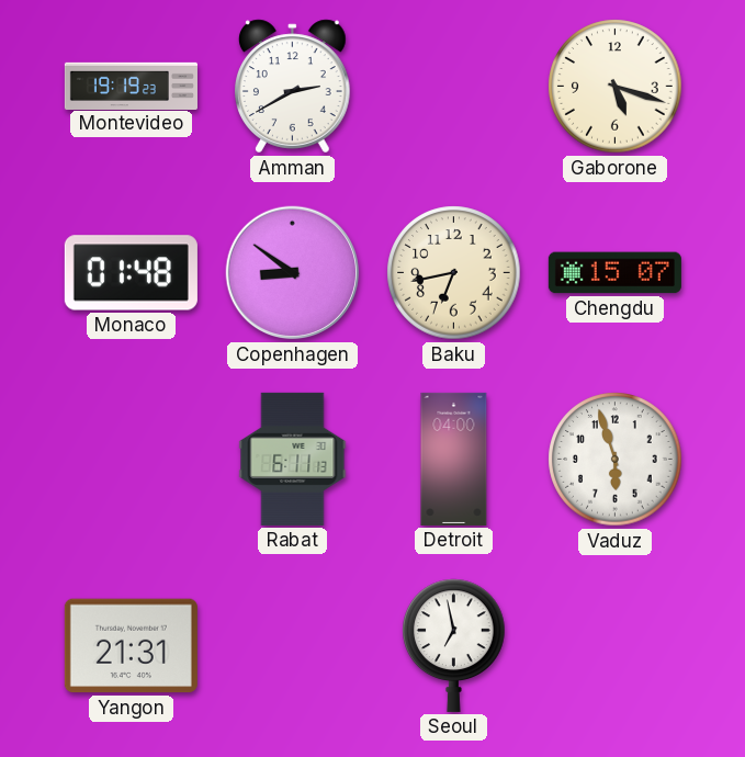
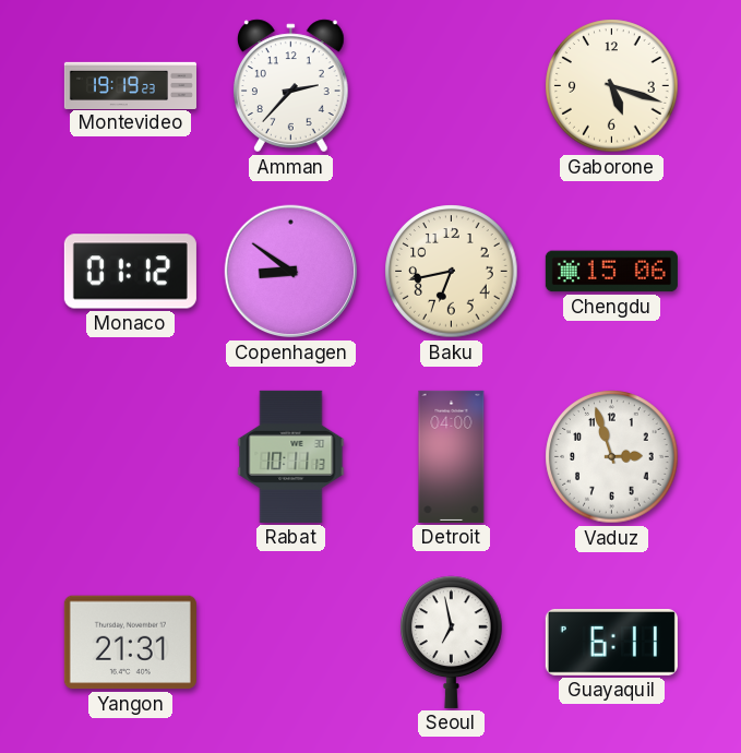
Amman: 2:40 -> 2:37
Monaco: 01:48 -> 01:12
Chengdu: 15:07 -> 15:06
Rabat: 6:11 -> 10:11
Vaduz: 5:57 -> 2:57
Guayaquil: none -> 6:11
